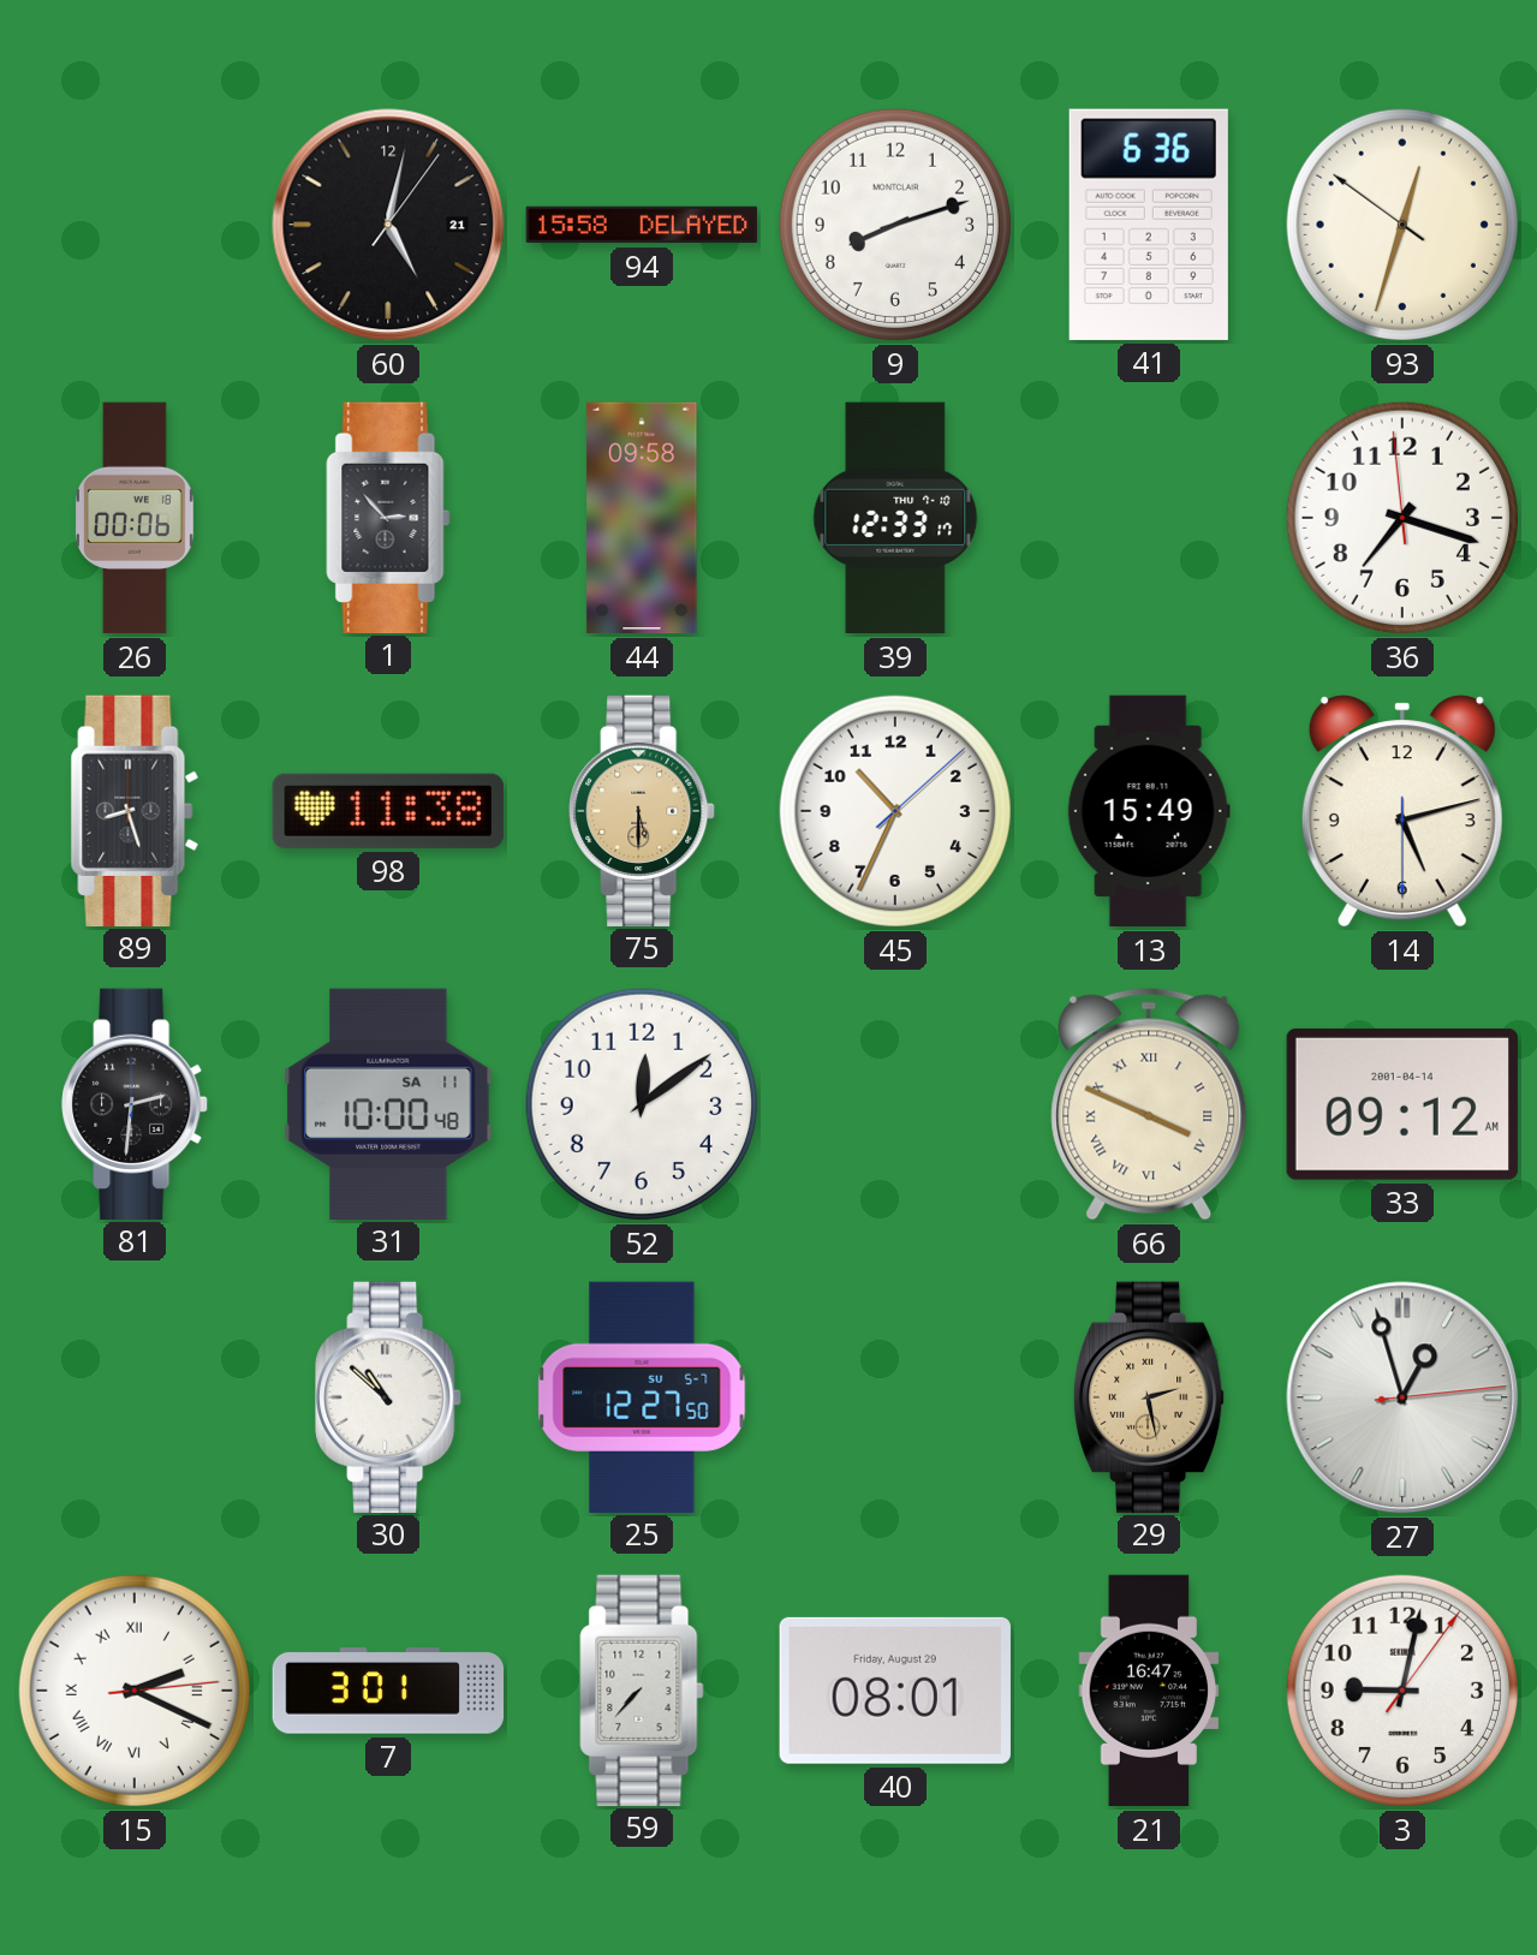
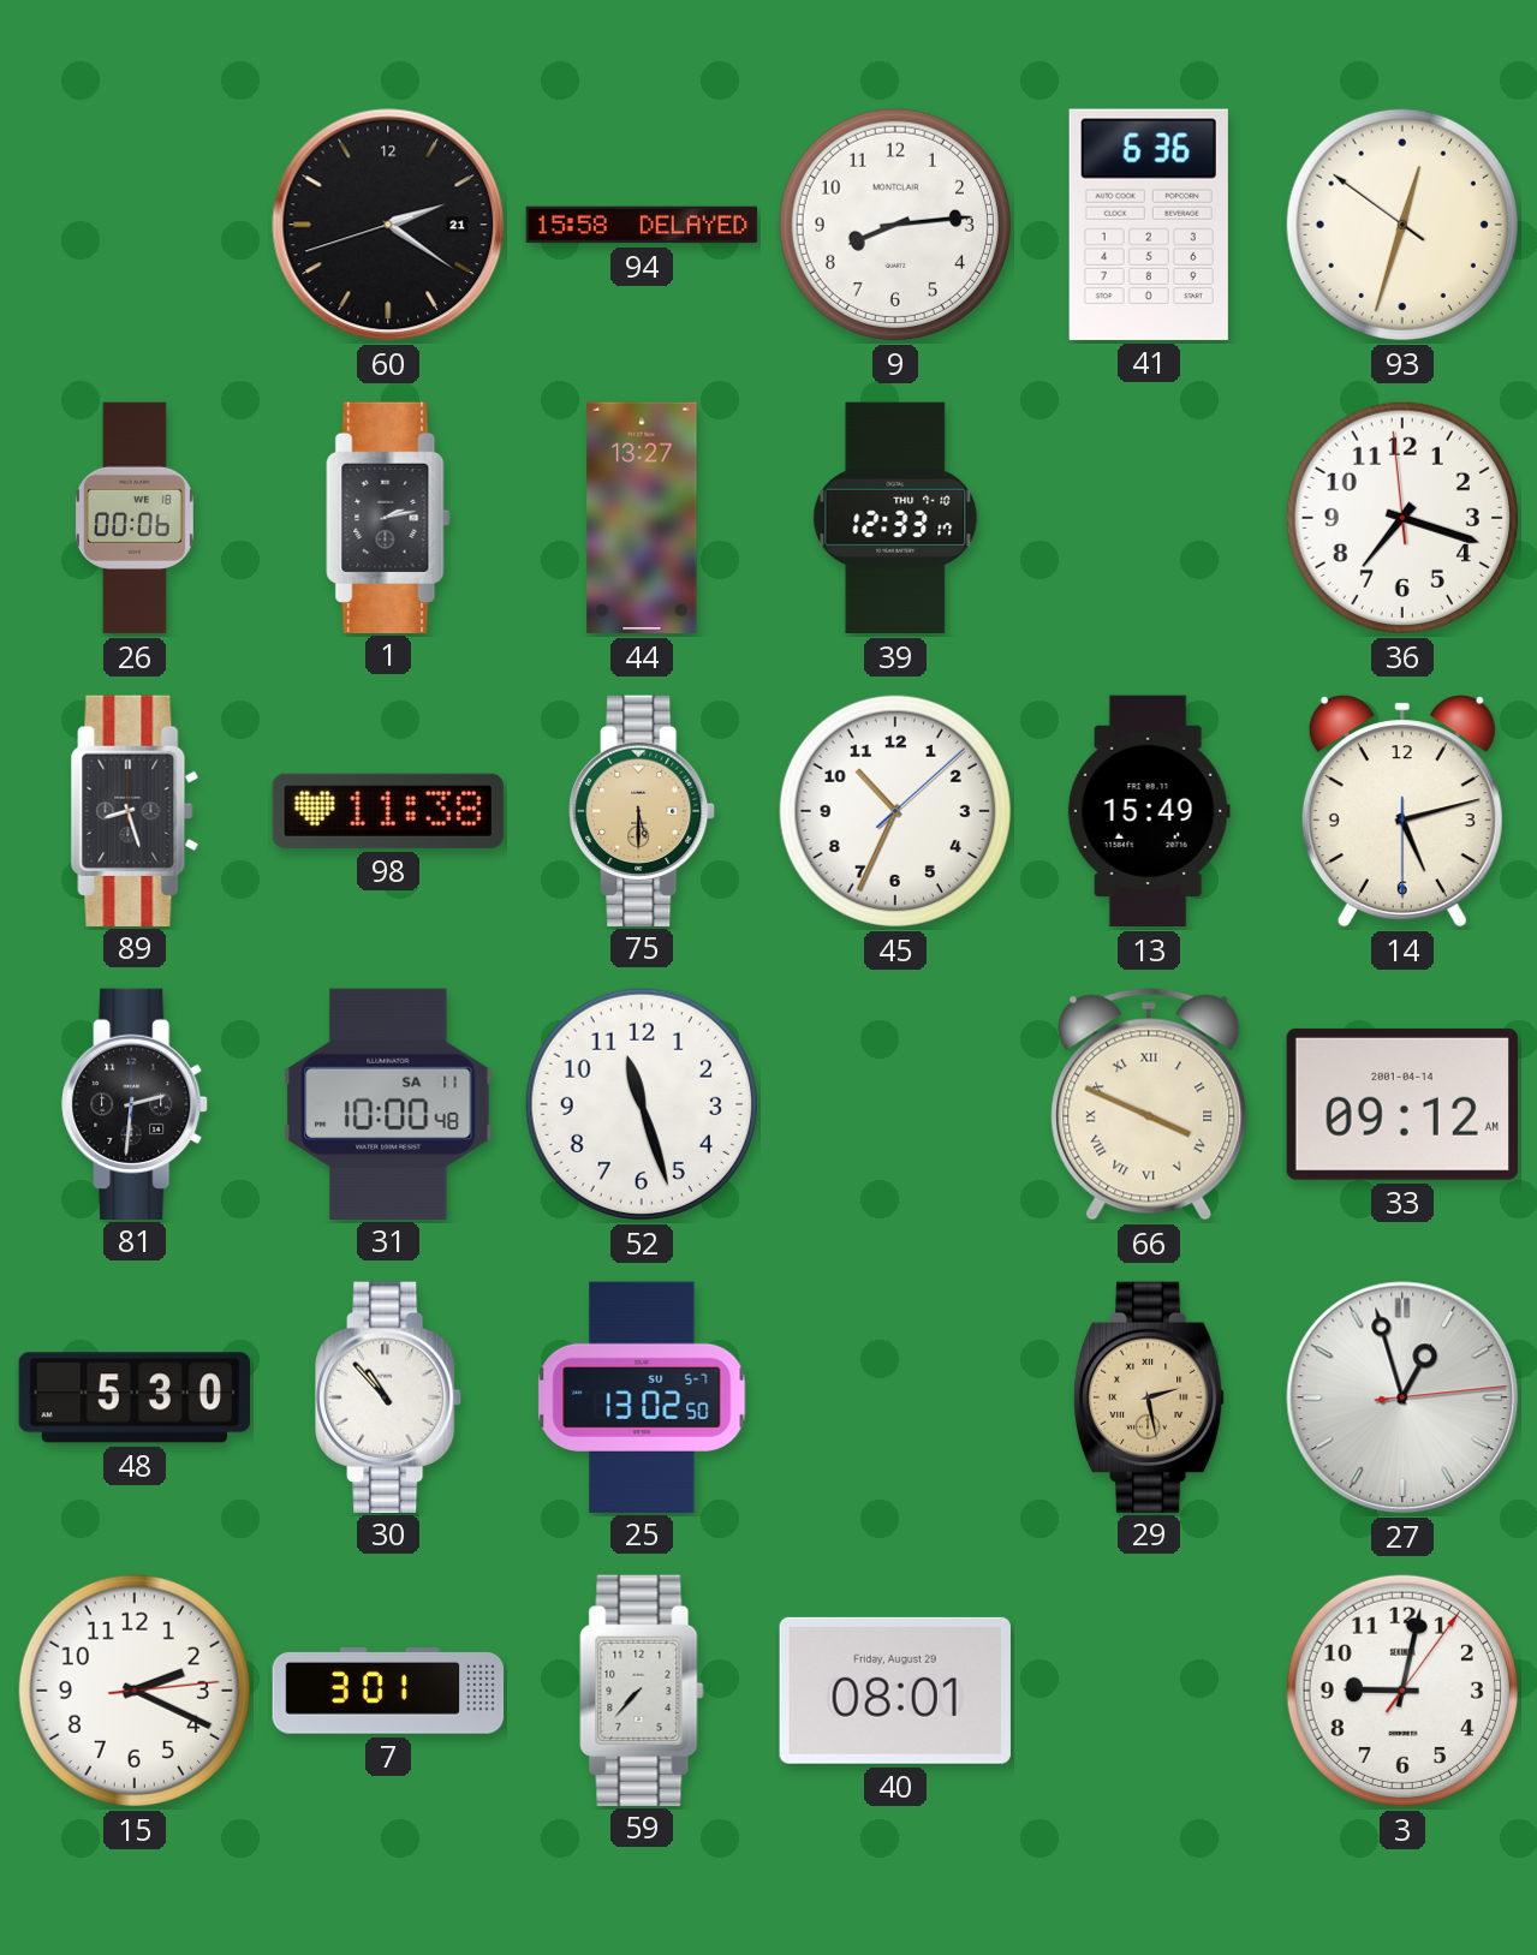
60: 5:02 -> 2:20
9: 8:12 -> 8:14
1: 2:53 -> 2:13
44: 09:58 -> 13:27
52: 12:09 -> 11:27
48: none -> 5:30
30: 10:52 -> 10:53
25: 12:27 -> 13:02
15 numerals: Roman -> Arabic
21: 16:47 -> none
